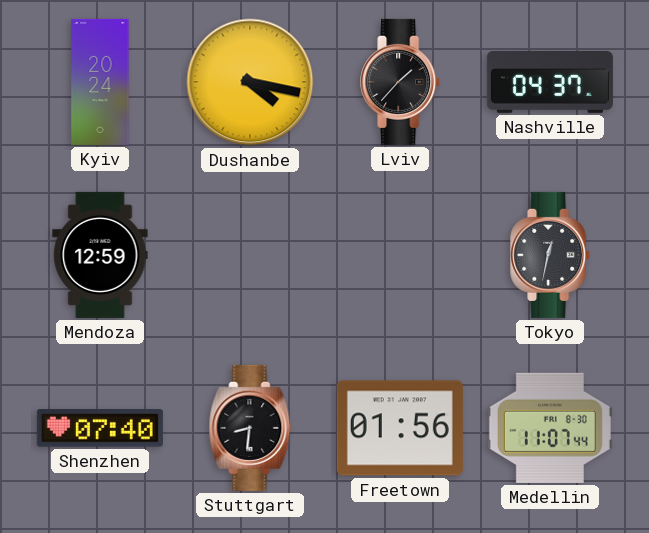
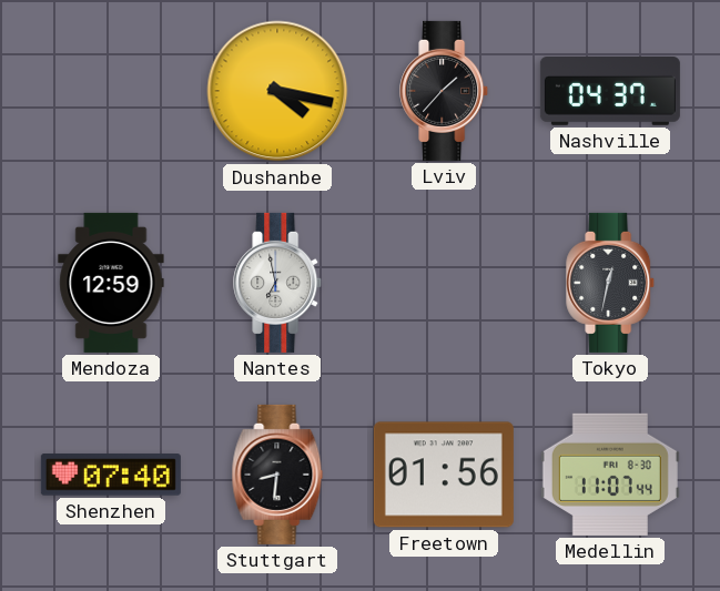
Kyiv: 20:24 -> none
Nantes: none -> 6:58
